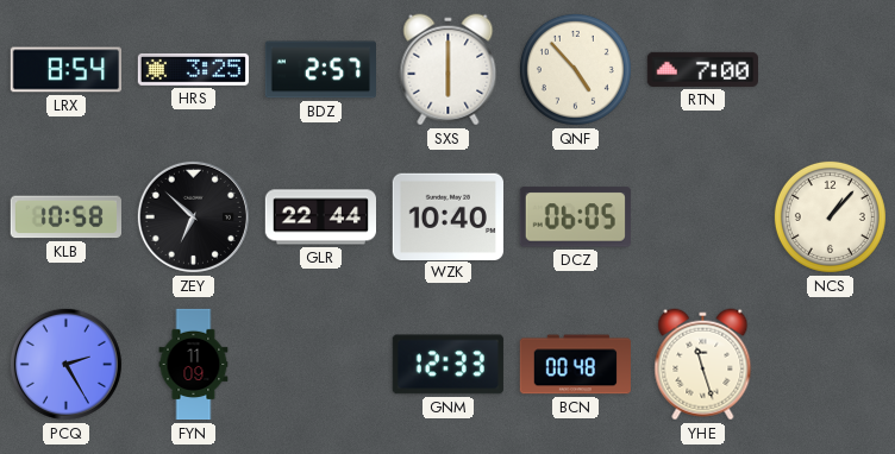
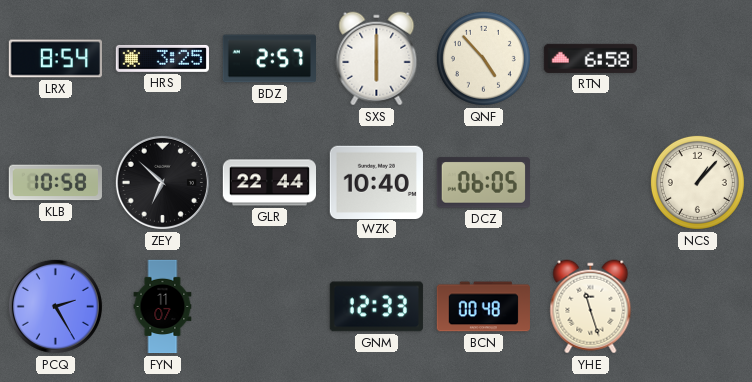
RTN: 7:00 -> 6:58
FYN: 11:09 -> 11:07
